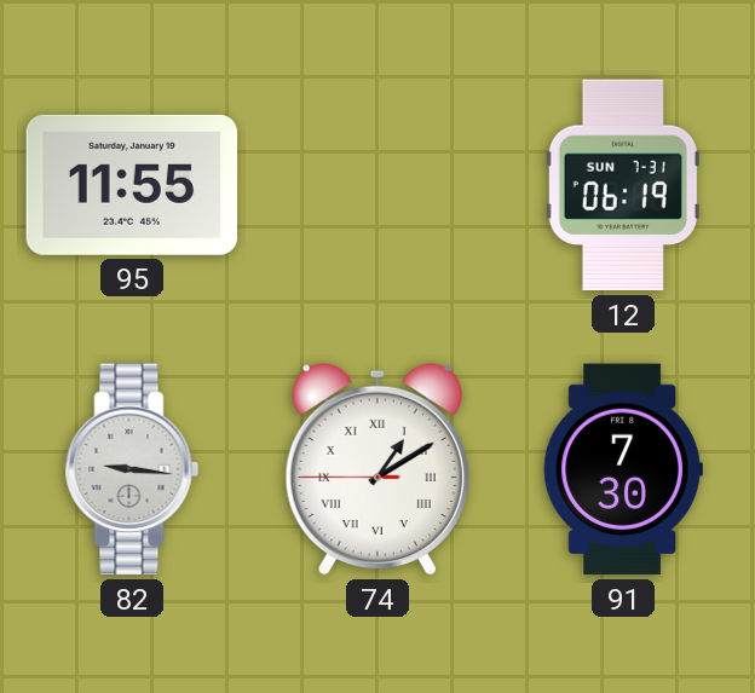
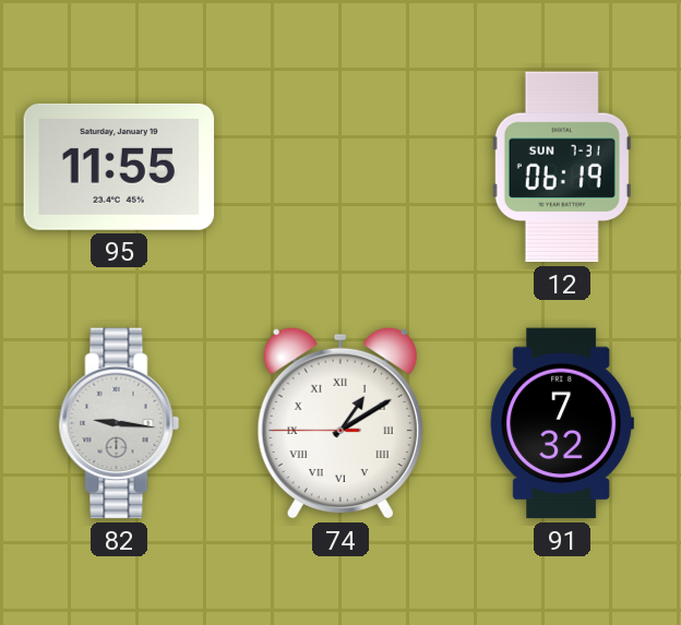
91: 7:30 -> 7:32
